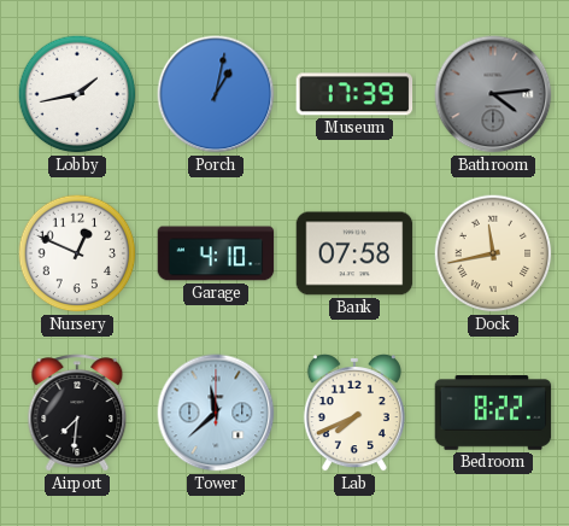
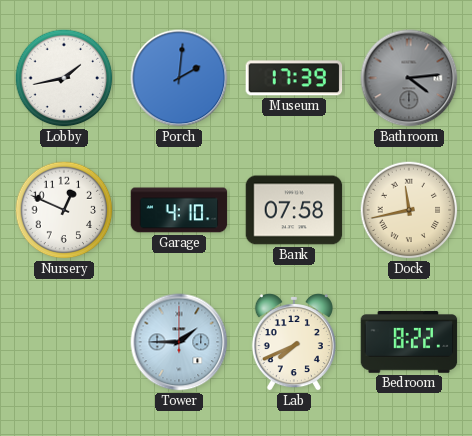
Porch: 1:02 -> 2:01
Airport: 7:31 -> none
Tower: 11:38 -> 1:45
